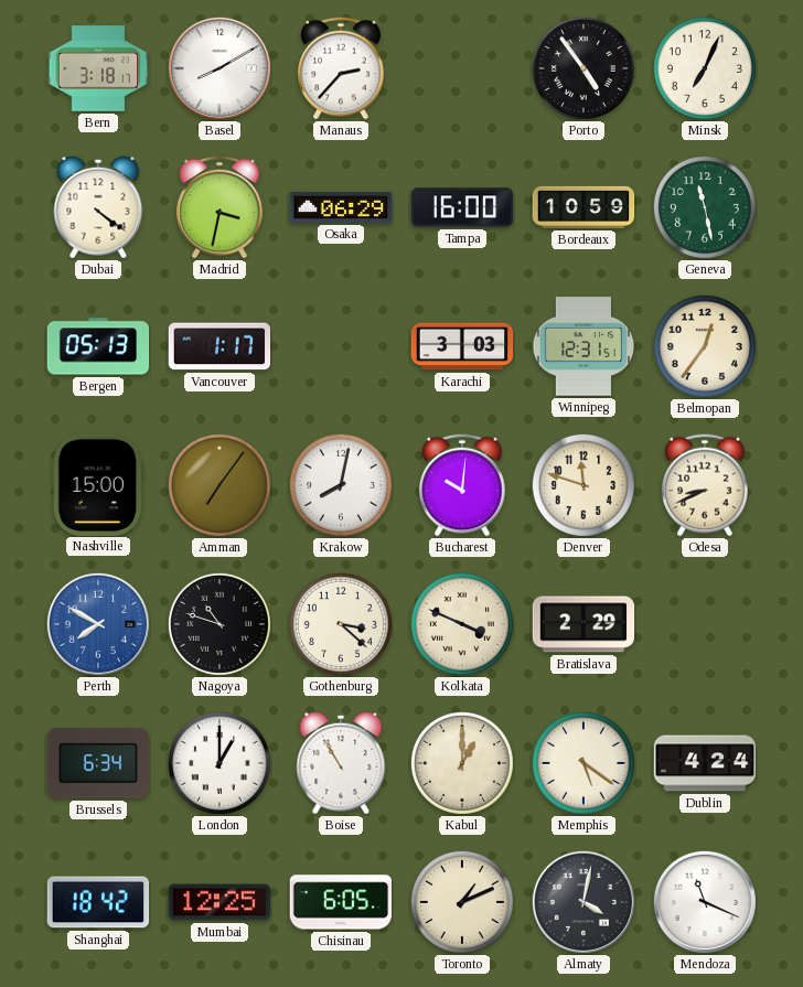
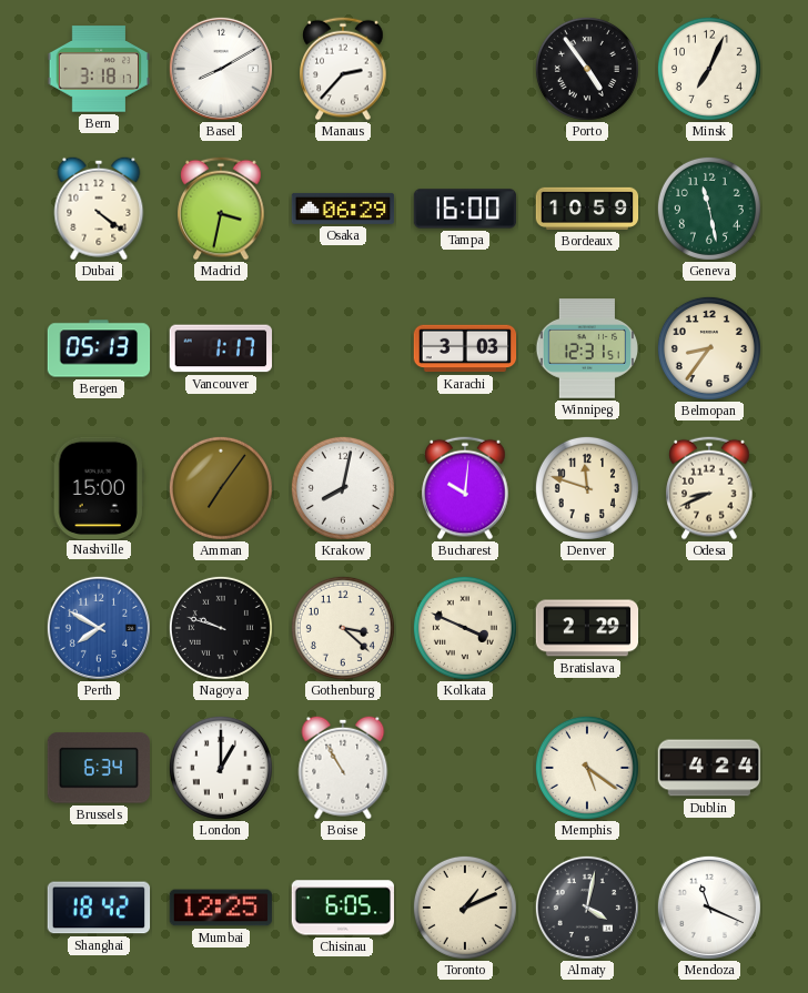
Belmopan: 12:36 -> 8:36
Nagoya: 10:48 -> 9:48
Kabul: 1:00 -> none
